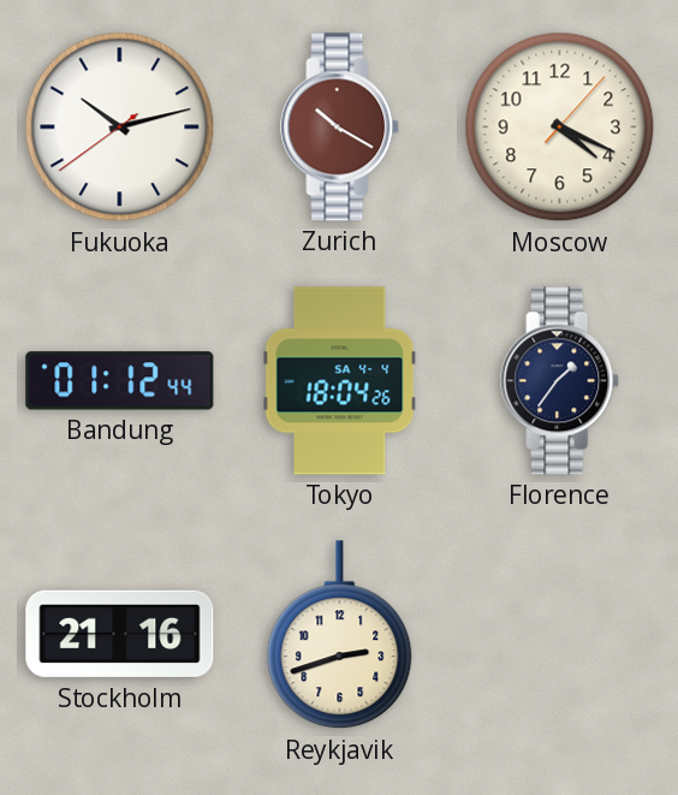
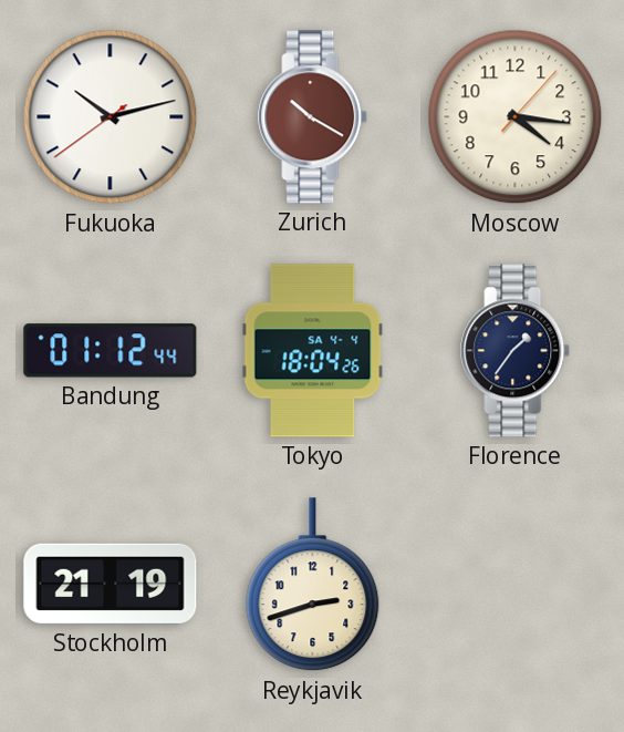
Moscow: 4:19 -> 4:16
Stockholm: 21:16 -> 21:19
